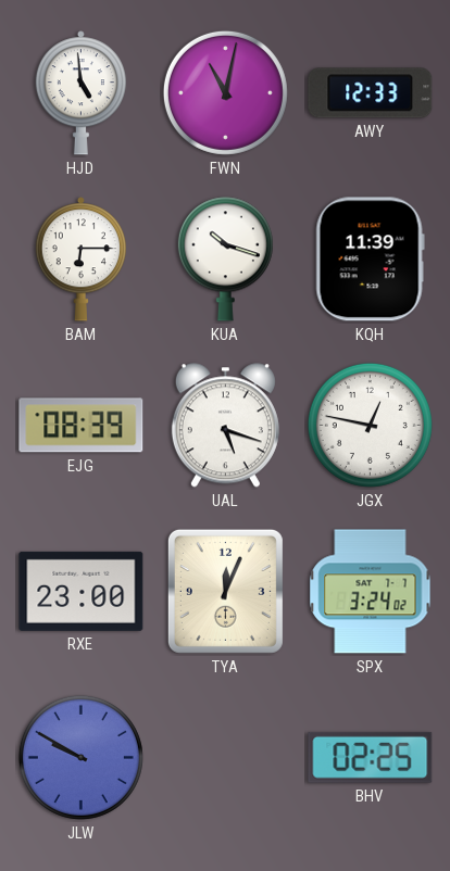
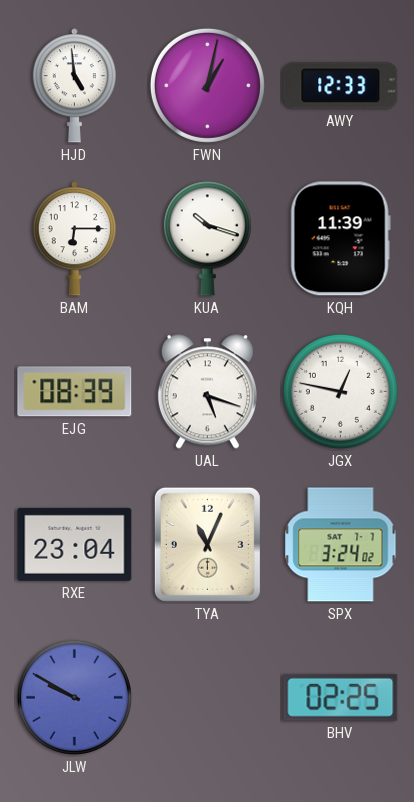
FWN: 11:02 -> 1:02
RXE: 23:00 -> 23:04
TYA: 12:04 -> 11:04
